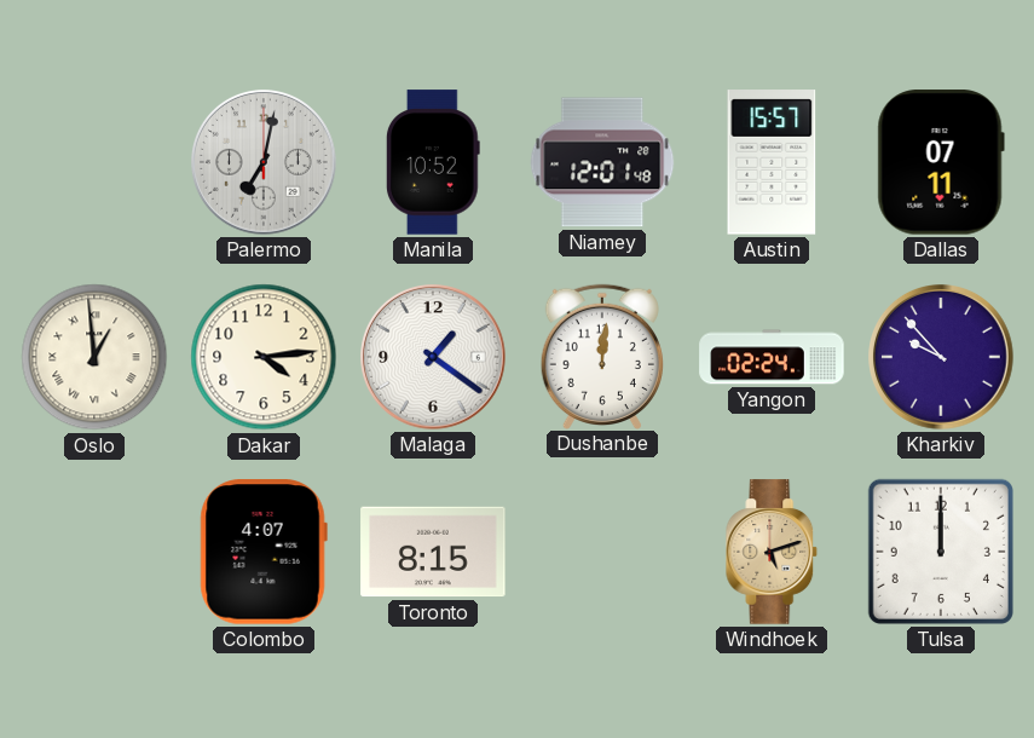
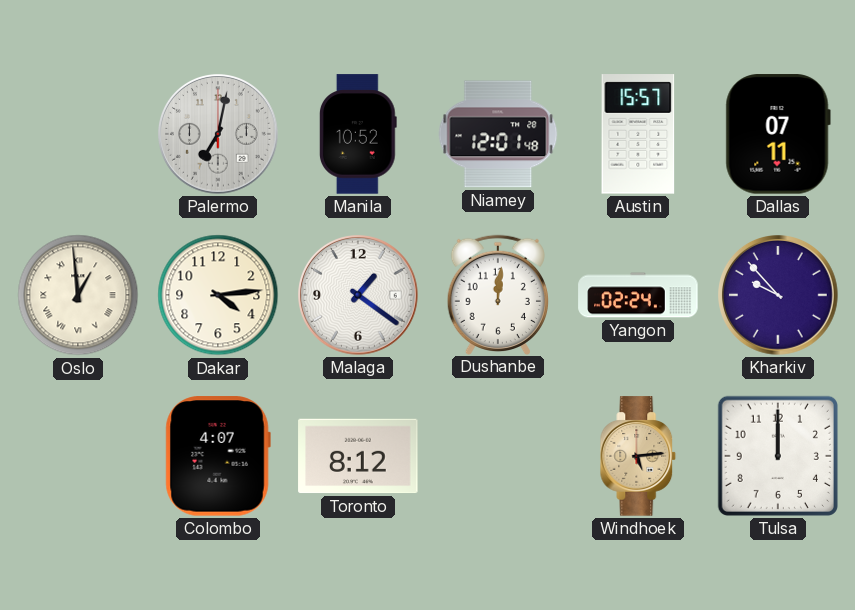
Toronto: 8:15 -> 8:12
Windhoek: 5:12 -> 5:14
